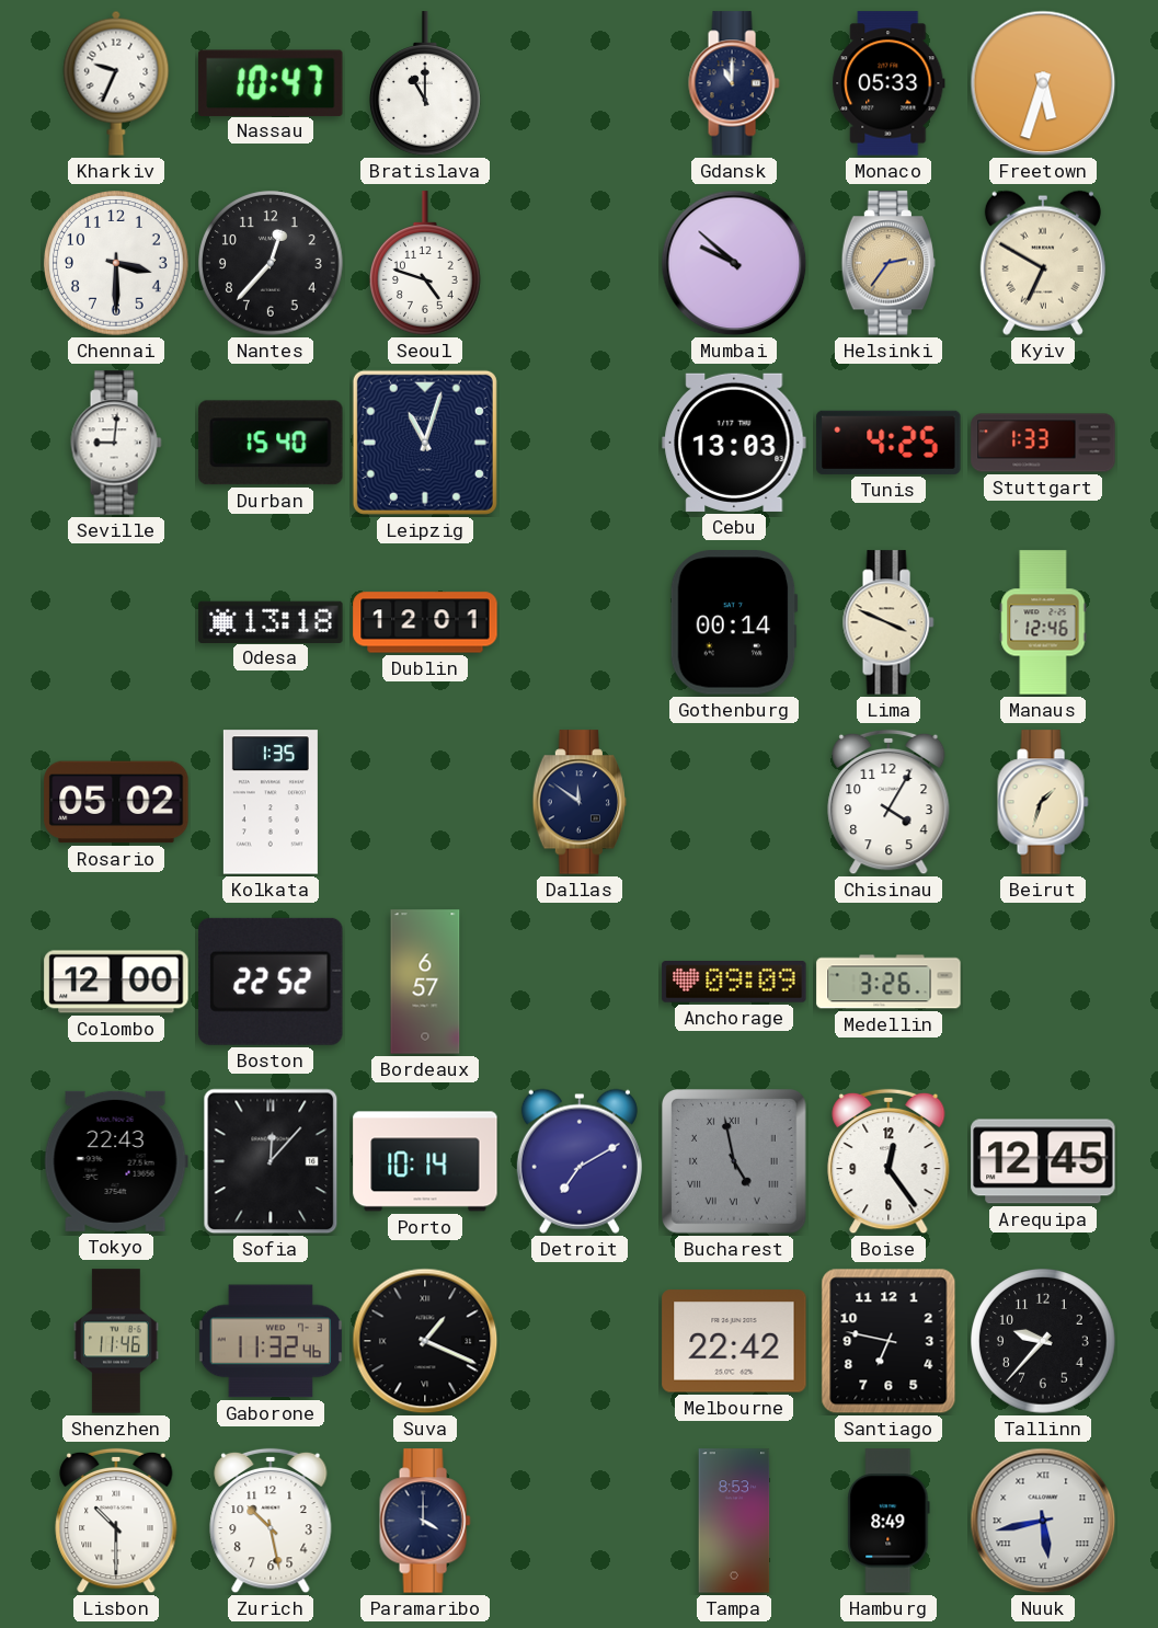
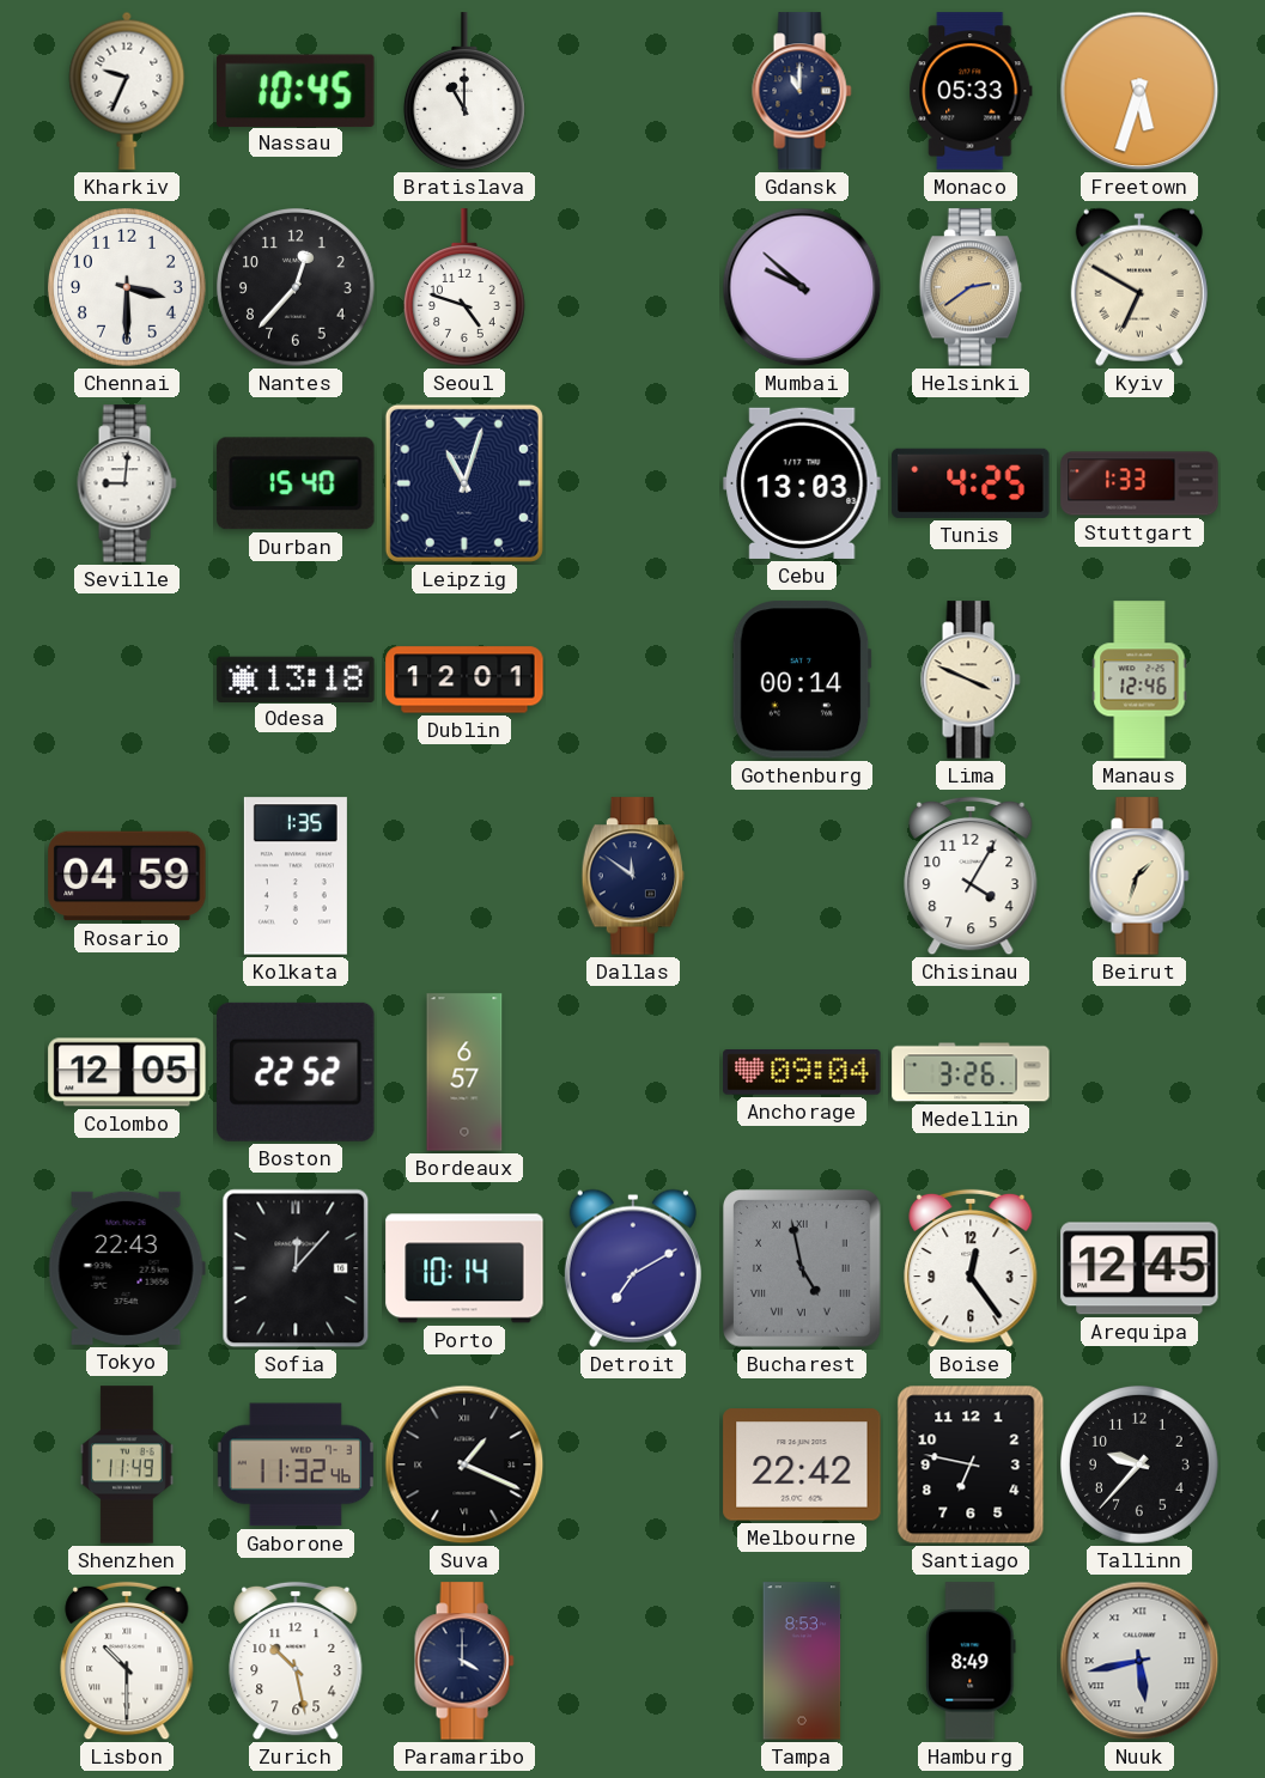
Nassau: 10:47 -> 10:45
Helsinki: 2:36 -> 2:39
Rosario: 05:02 -> 04:59
Colombo: 12:00 -> 12:05
Anchorage: 09:09 -> 09:04
Shenzhen: 11:46 -> 11:49
